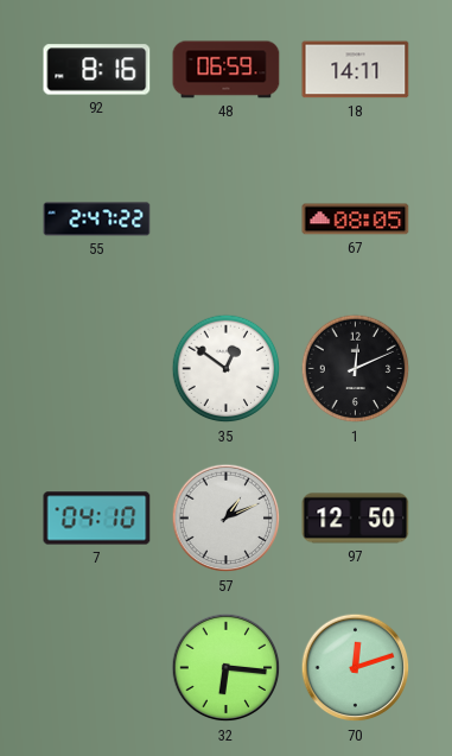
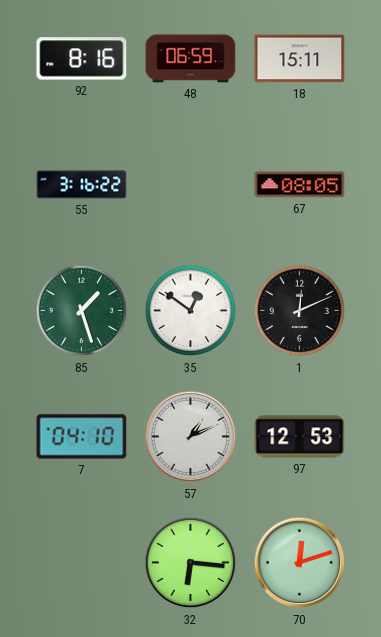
18: 14:11 -> 15:11
55: 2:47 -> 3:16
85: none -> 1:27
97: 12:50 -> 12:53
